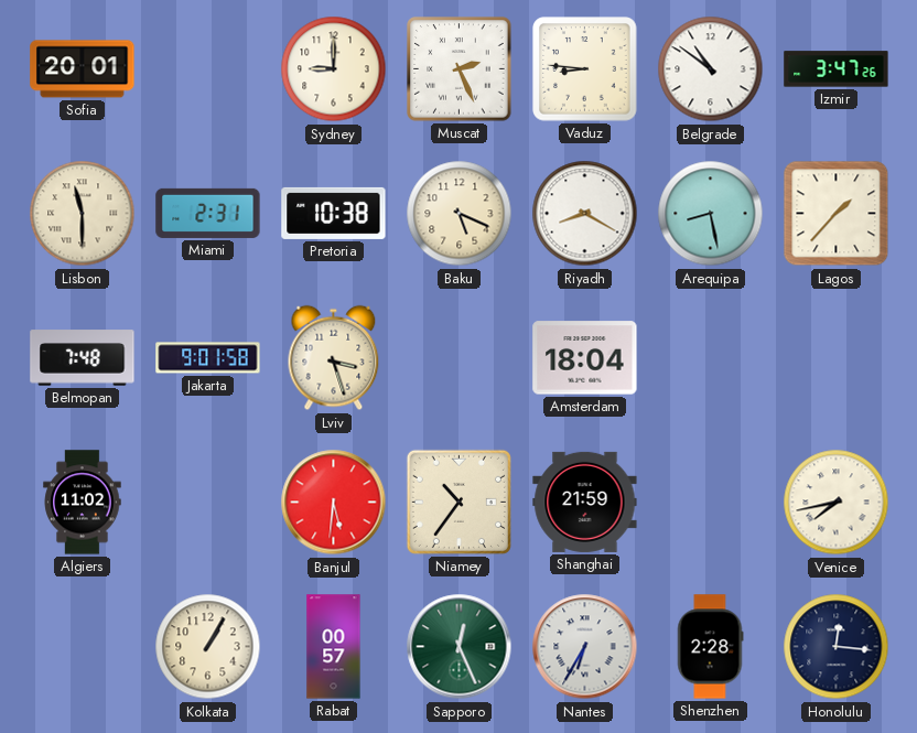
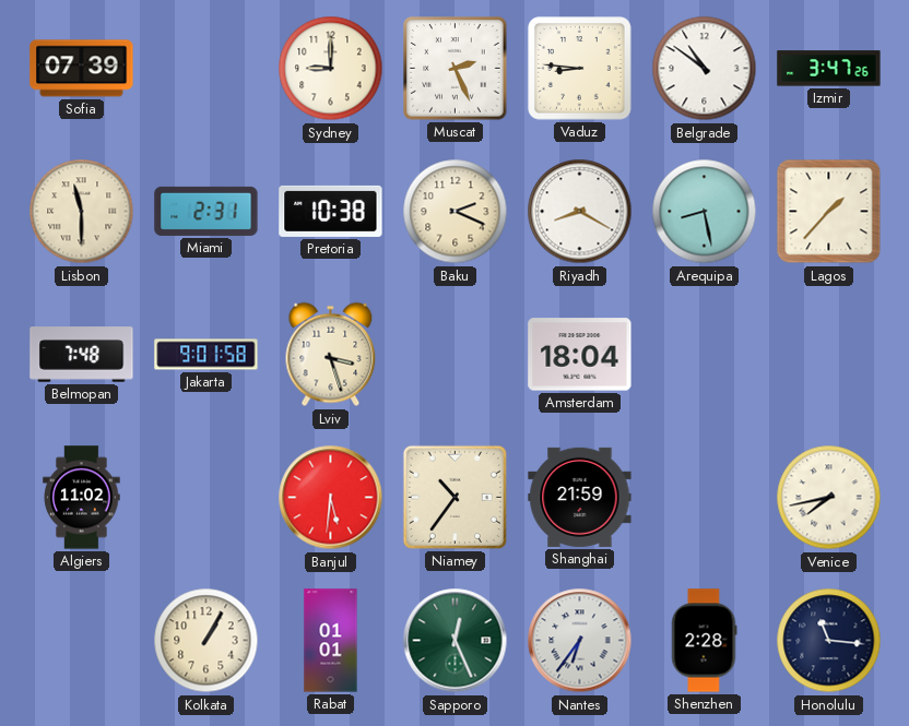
Sofia: 20:01 -> 07:39
Baku: 5:19 -> 2:19
Rabat: 00:57 -> 01:01
Nantes: 6:35 -> 6:36
Honolulu: 12:16 -> 11:16
